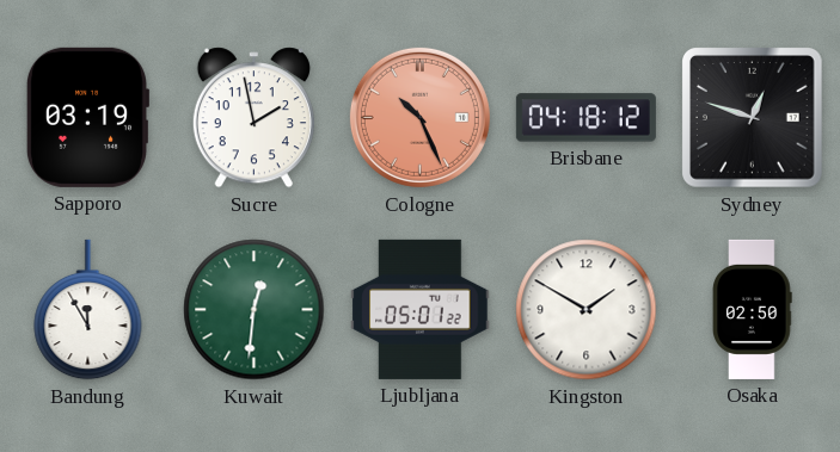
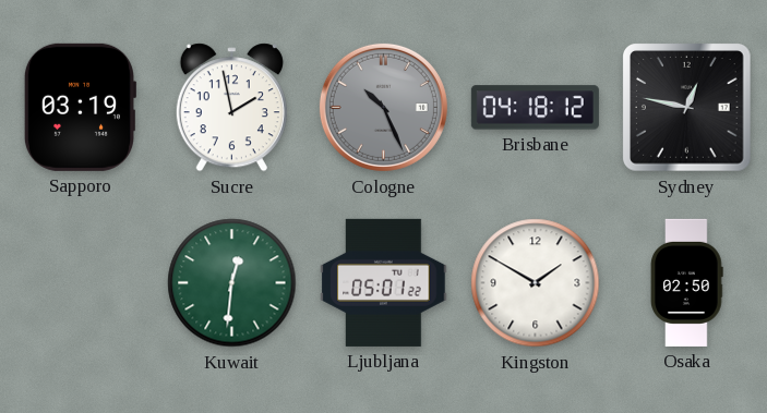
Cologne dial: salmon -> grey
Sydney: 12:48 -> 12:47
Bandung: 11:55 -> none
